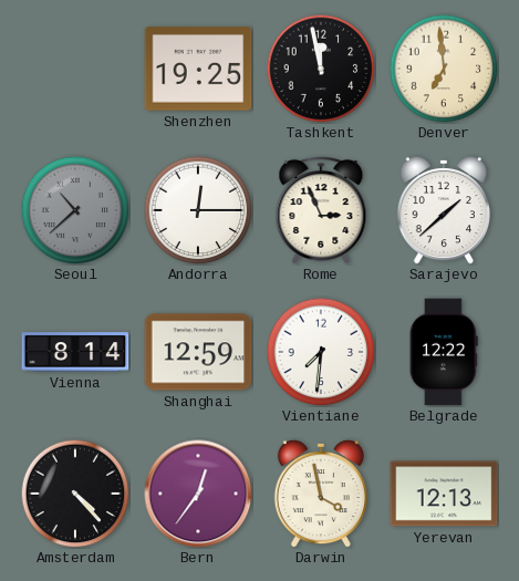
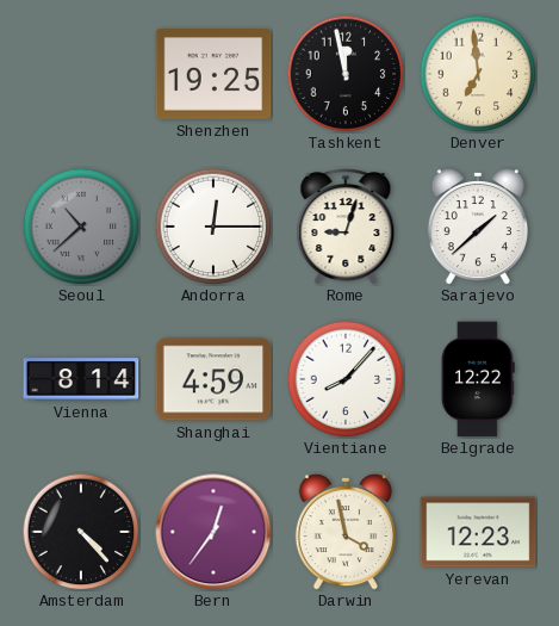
Rome: 2:56 -> 9:03
Shanghai: 12:59 -> 4:59
Vientiane: 7:31 -> 8:07
Yerevan: 12:13 -> 12:23
